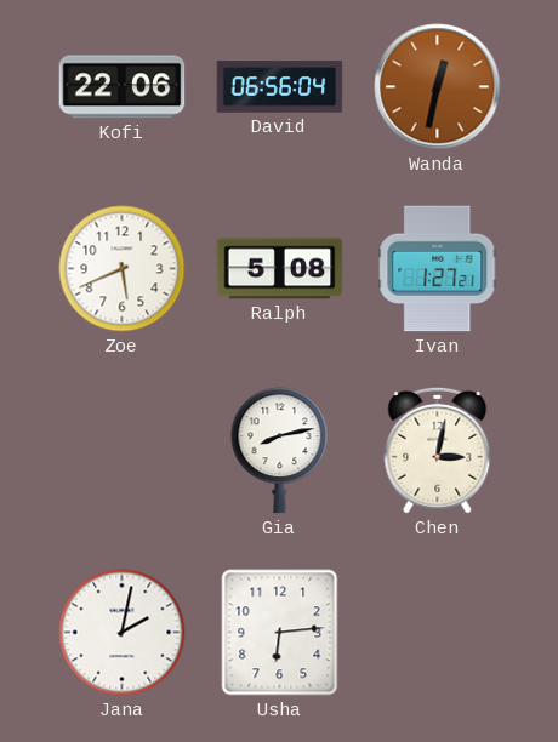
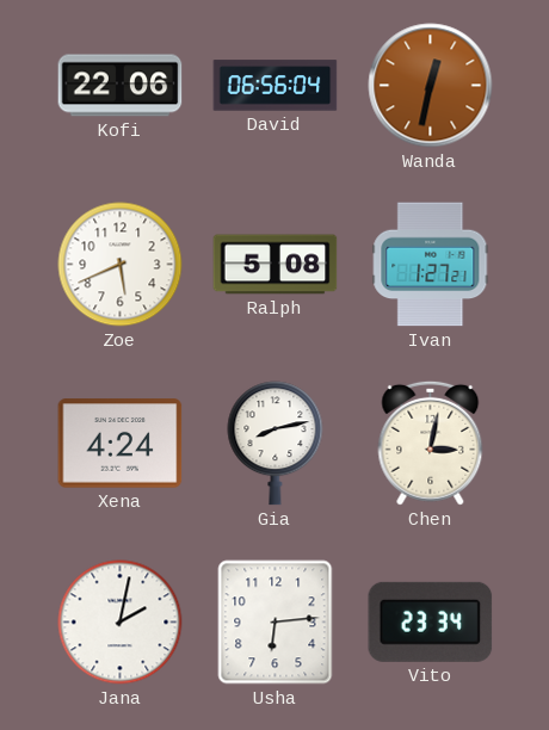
Xena: none -> 4:24
Vito: none -> 23:34
